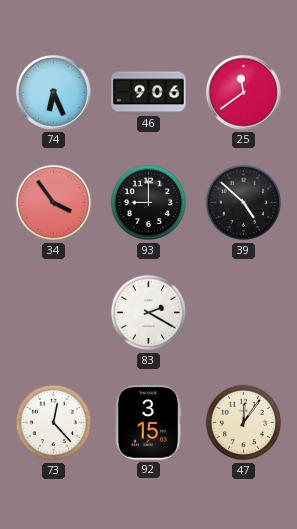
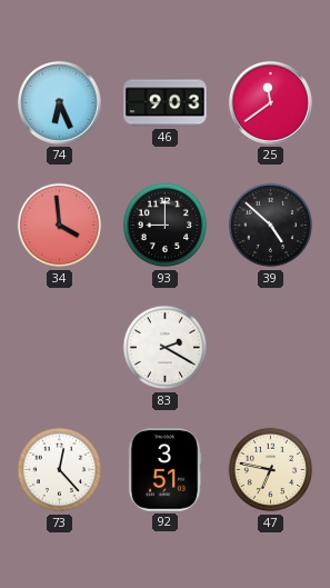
46: 9:06 -> 9:03
34: 3:54 -> 3:59
92: 3:15 -> 3:51
47: 12:06 -> 6:47
